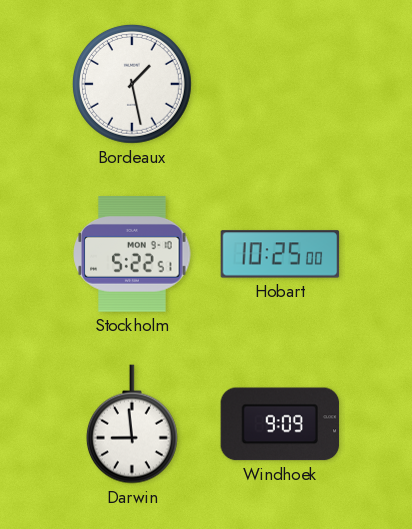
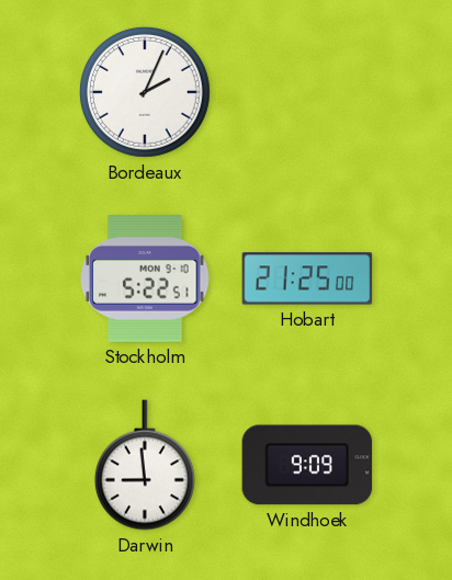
Bordeaux: 1:28 -> 2:04
Hobart: 10:25 -> 21:25
